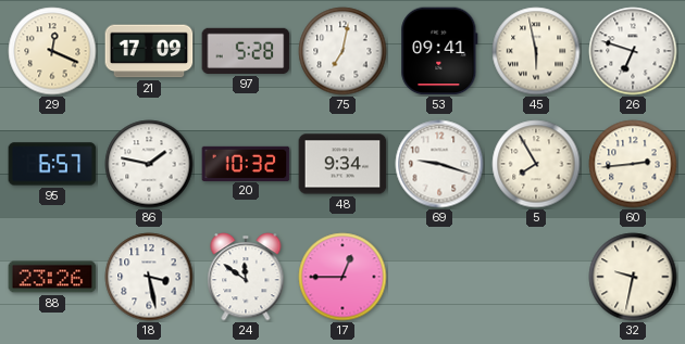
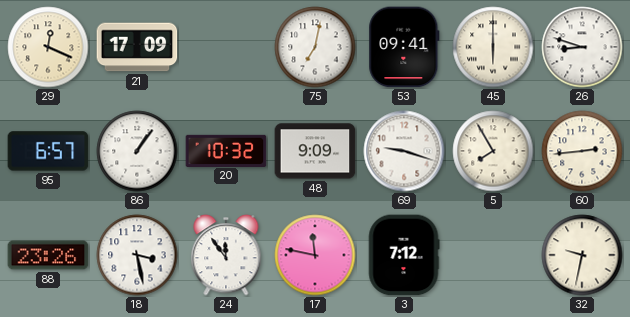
97: 5:28 -> none
45: 5:58 -> 6:00
26: 6:48 -> 8:48
86: 1:47 -> 1:06
48: 9:34 -> 9:09
24: 11:51 -> 11:54
17: 12:45 -> 11:47
3: none -> 7:12
